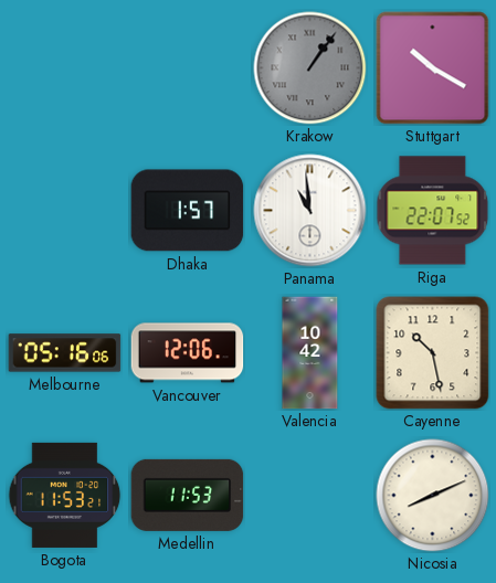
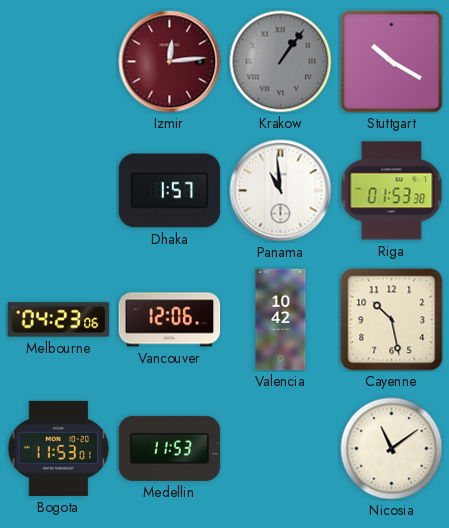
Izmir: none -> 12:14
Riga: 22:07 -> 01:53
Melbourne: 05:16 -> 04:23
Bogota: 11:53:21 -> 11:53:01
Nicosia: 8:11 -> 11:09
